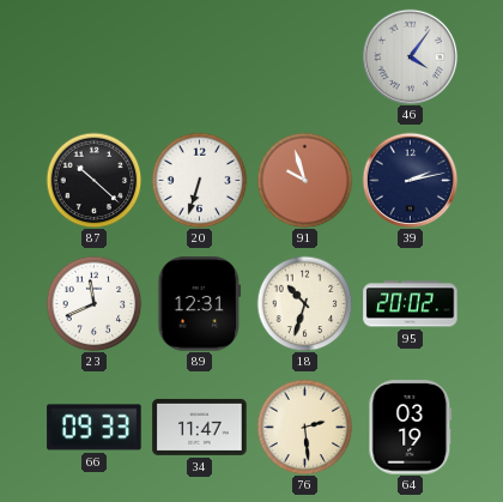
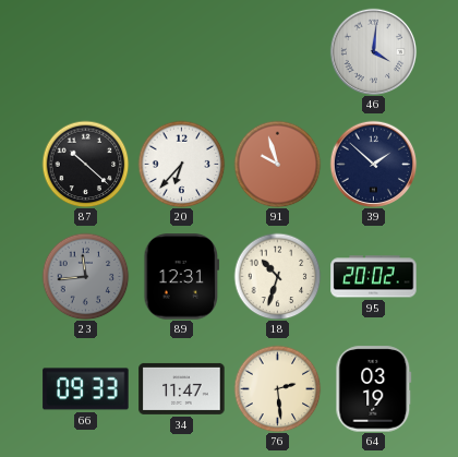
46: 4:06 -> 4:01
20: 6:33 -> 6:37
39: 2:13 -> 1:52
23: 11:41 -> 11:44
23 dial: white -> grey
